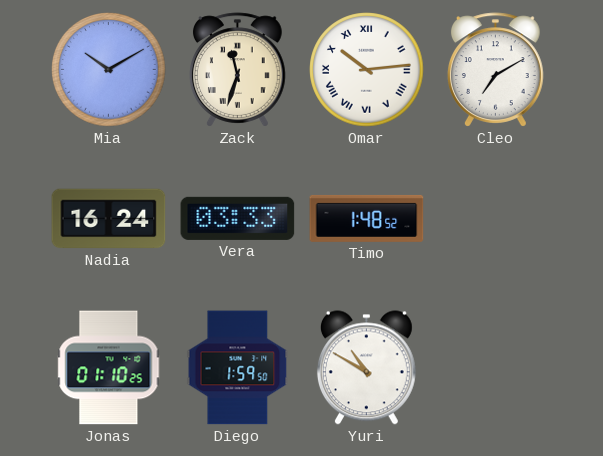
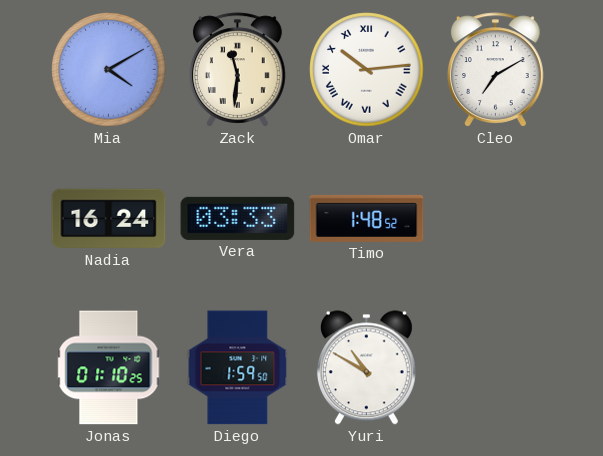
Mia: 10:10 -> 4:10
Zack: 11:33 -> 11:31
